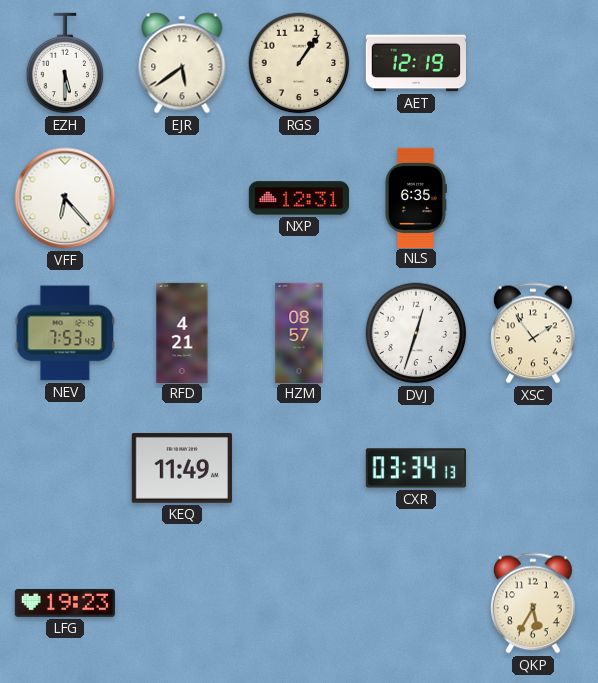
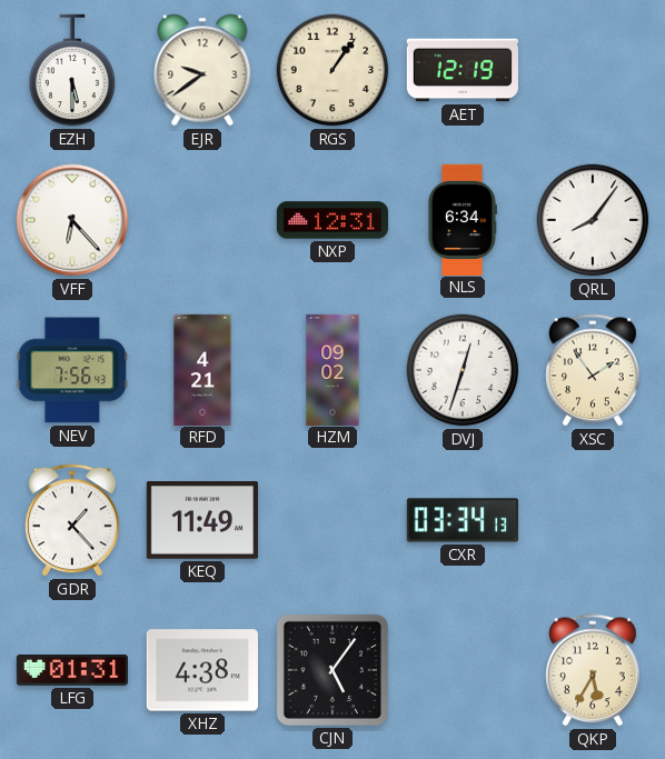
EJR: 5:39 -> 9:39
NLS: 6:35 -> 6:34
QRL: none -> 8:06
NEV: 7:53 -> 7:56
HZM: 08:57 -> 09:02
GDR: none -> 1:23
LFG: 19:23 -> 01:31
XHZ: none -> 4:38
CJN: none -> 5:06
